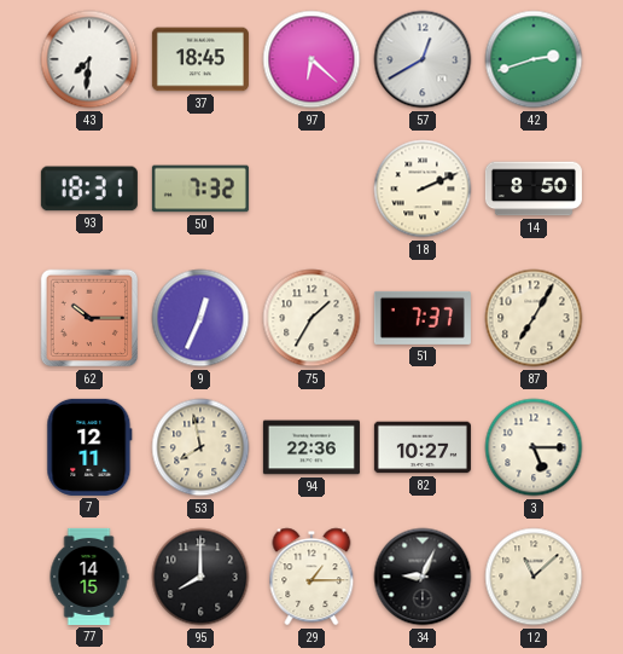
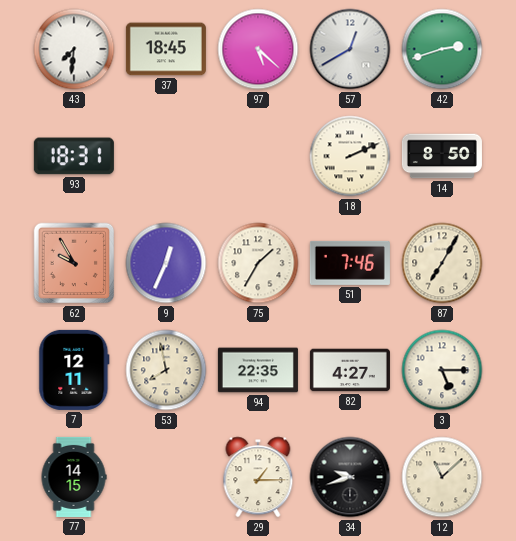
97: 6:22 -> 5:22
50: 7:32 -> none
62: 10:15 -> 9:55
51: 7:37 -> 7:46
94: 22:36 -> 22:35
82: 10:27 -> 4:27
95: 8:00 -> none
34: 9:04 -> 9:42
